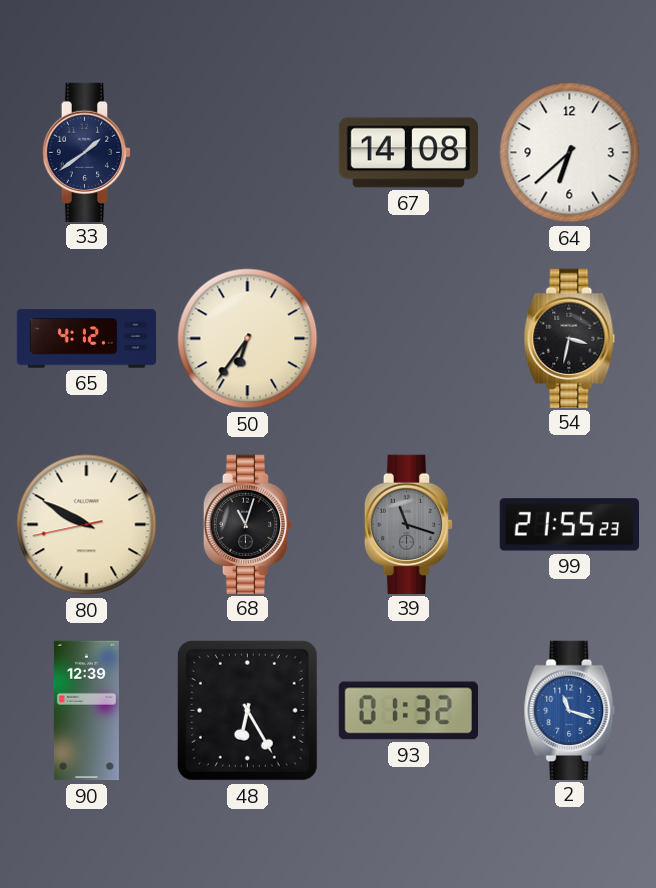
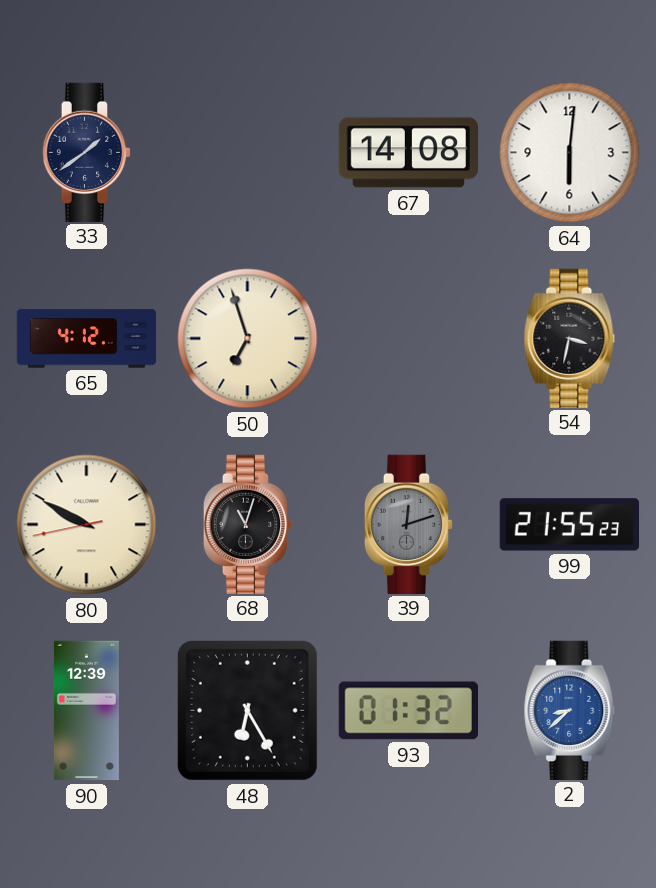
64: 6:38 -> 6:01
50: 6:36 -> 6:57
39: 11:18 -> 12:12
2: 11:18 -> 8:38
